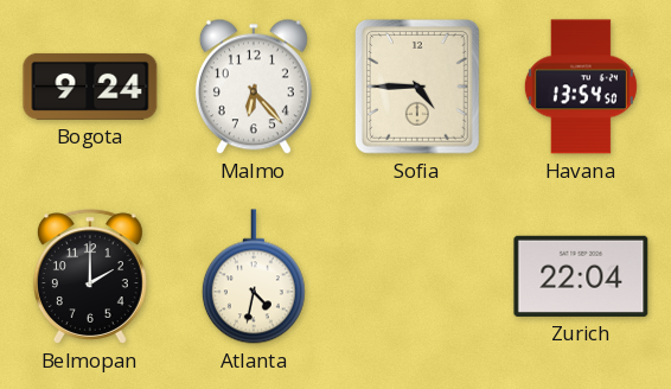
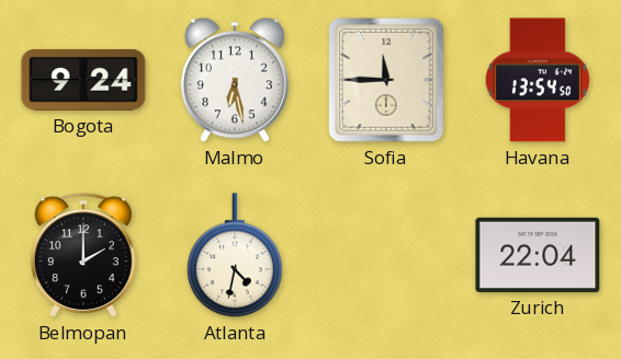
Malmo: 6:23 -> 6:28
Sofia: 4:45 -> 11:45
